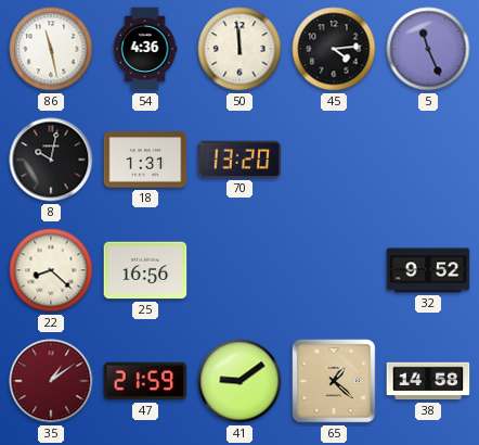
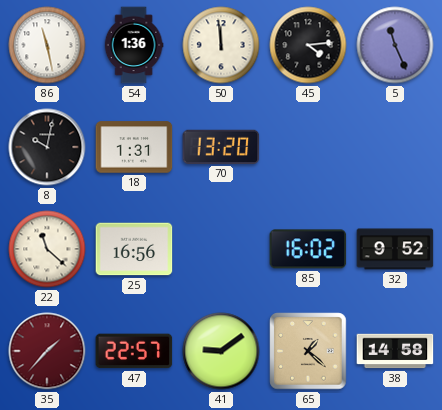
54: 4:36 -> 1:36
22: 8:22 -> 11:22
85: none -> 16:02
35: 1:09 -> 1:37
47: 21:59 -> 22:57
